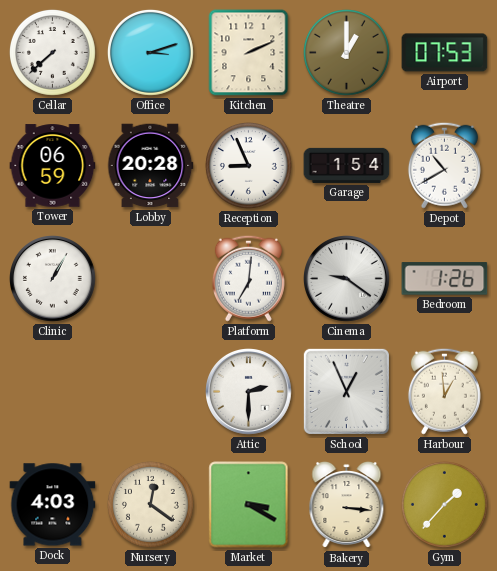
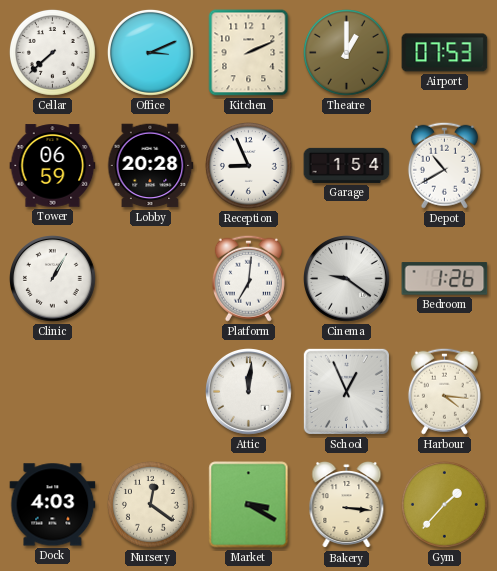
Office: 3:12 -> 3:11
Attic: 2:30 -> 12:01
Harbour: 12:59 -> 4:16
